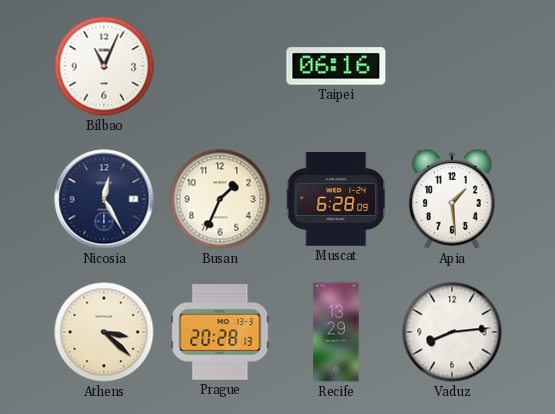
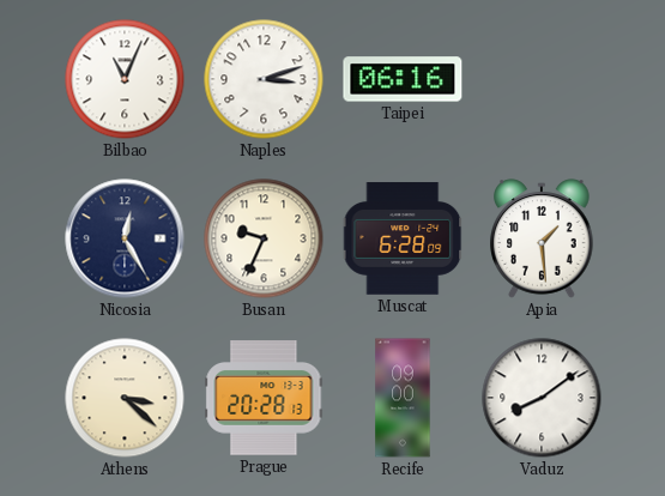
Naples: none -> 3:12
Busan: 1:34 -> 9:34
Recife: 13:29 -> 09:00
Vaduz: 8:14 -> 8:09
